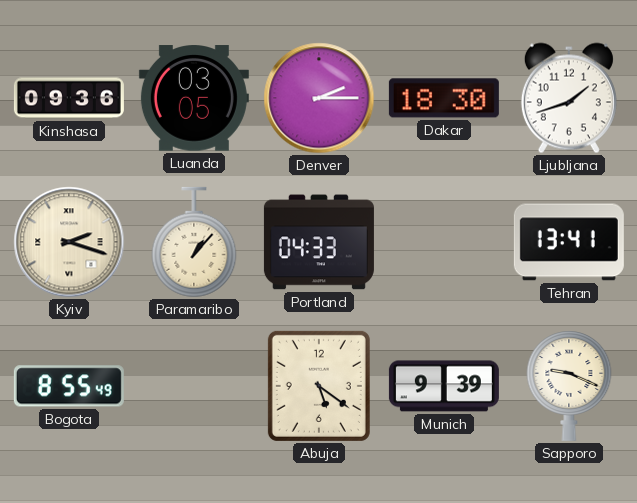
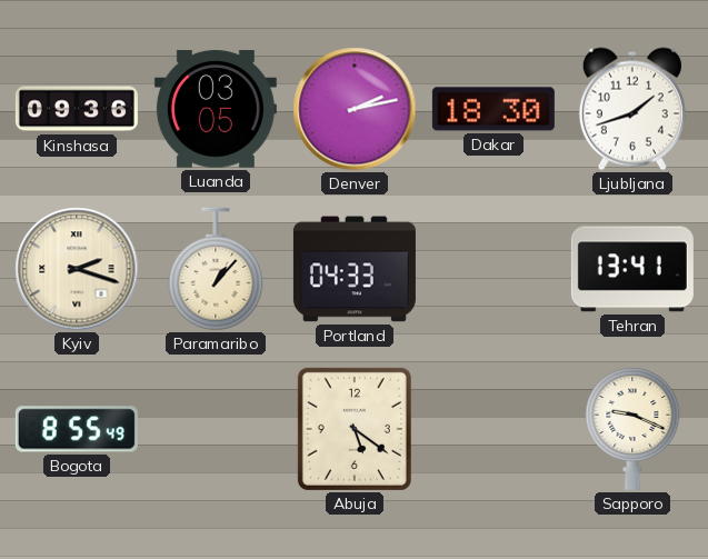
Denver: 2:15 -> 2:13
Munich: 9:39 -> none
